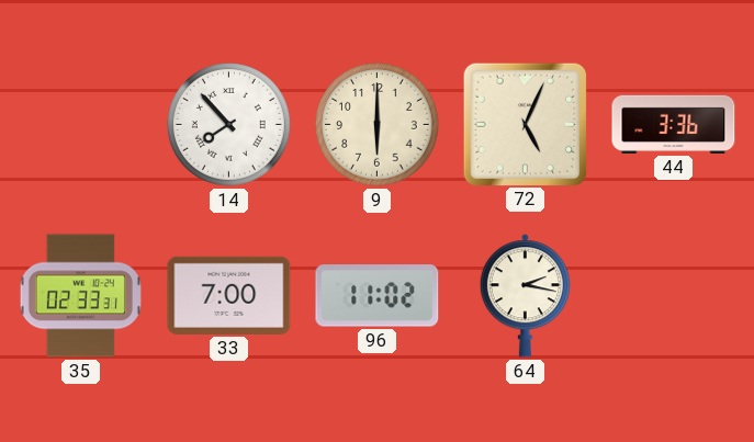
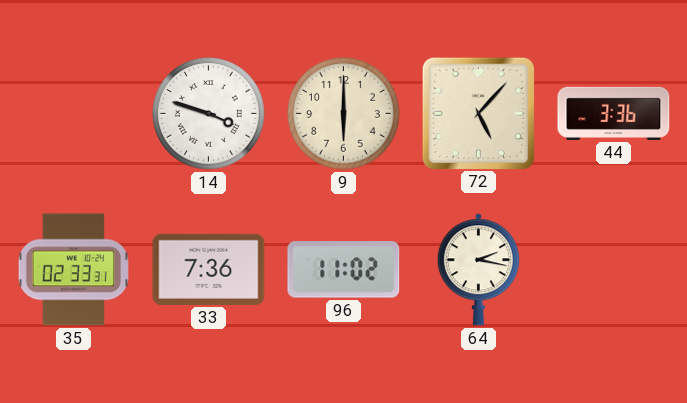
14: 7:53 -> 3:48
72: 5:04 -> 5:07
33: 7:00 -> 7:36
